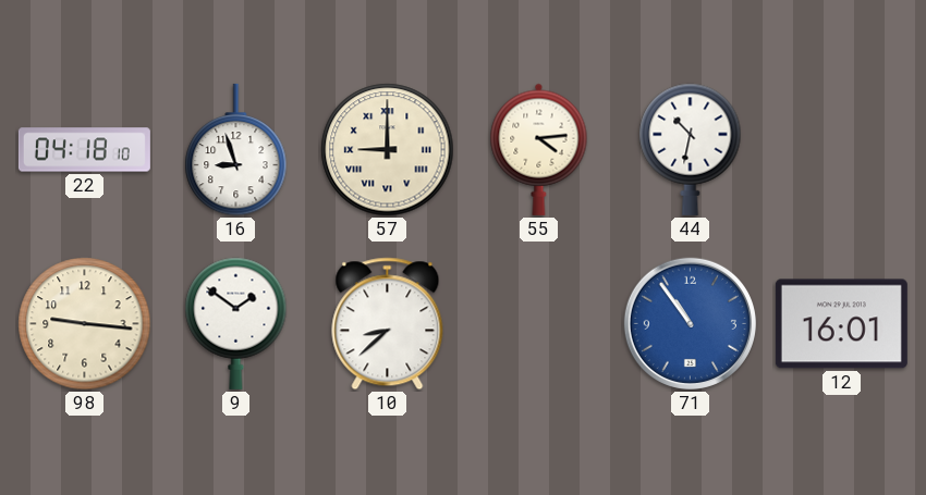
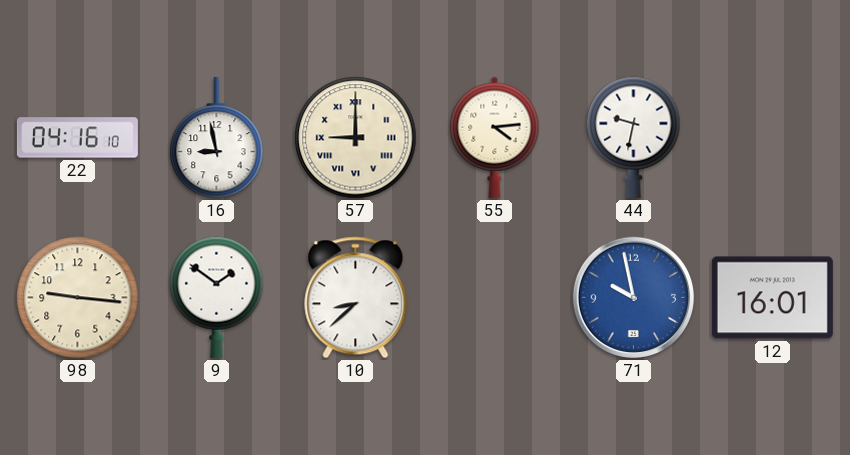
22: 04:18 -> 04:16
16: 8:57 -> 8:58
44: 10:32 -> 9:32
71: 10:54 -> 9:58
